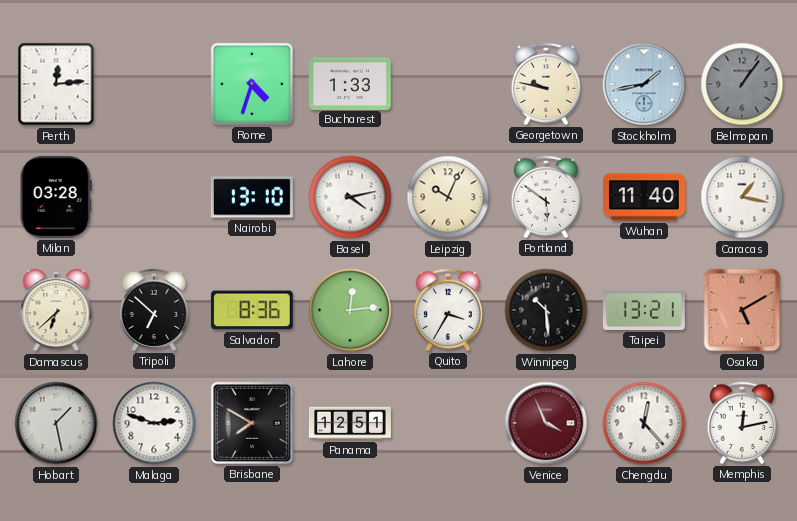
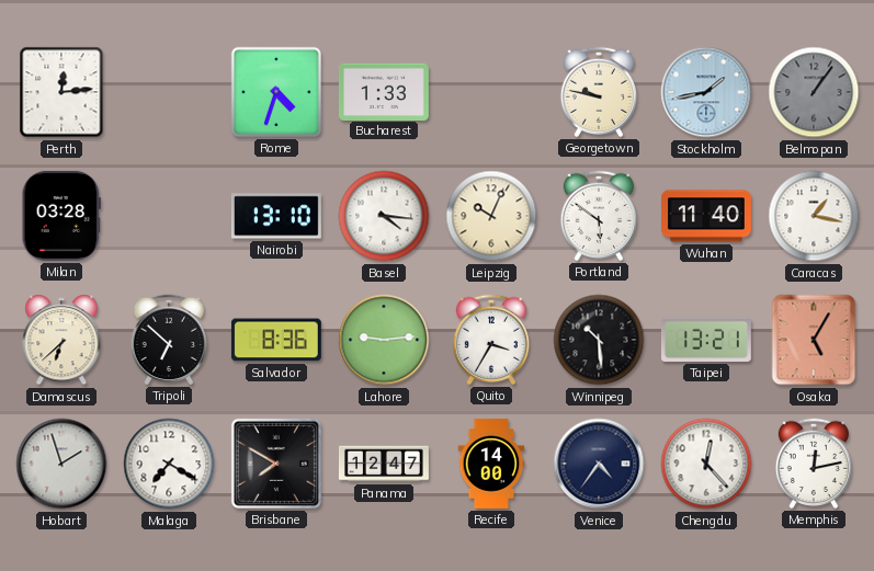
Basel: 4:13 -> 4:16
Lahore: 12:14 -> 9:14
Osaka: 5:10 -> 5:05
Hobart: 1:28 -> 1:57
Malaga: 2:48 -> 7:20
Panama: 12:51 -> 12:47
Recife: none -> 14:00
Venice: 3:56 -> 4:36
Venice dial: burgundy -> navy
